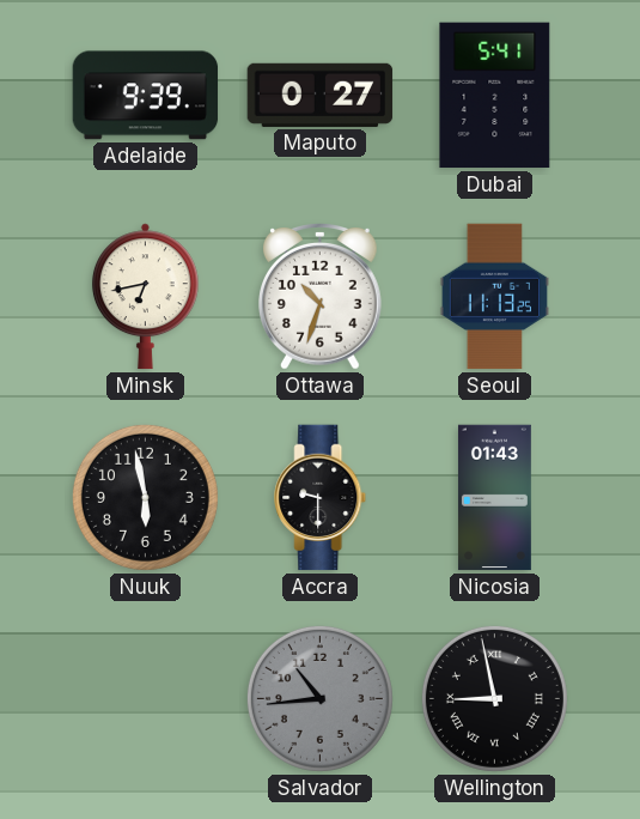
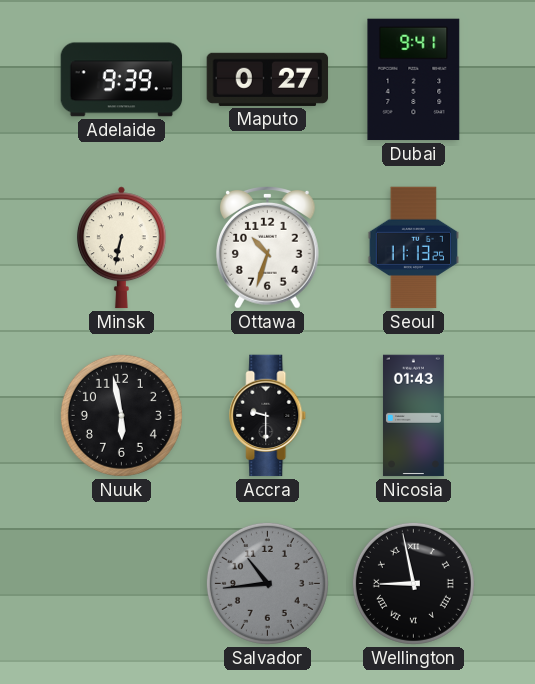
Dubai: 5:41 -> 9:41
Minsk: 6:43 -> 6:32
